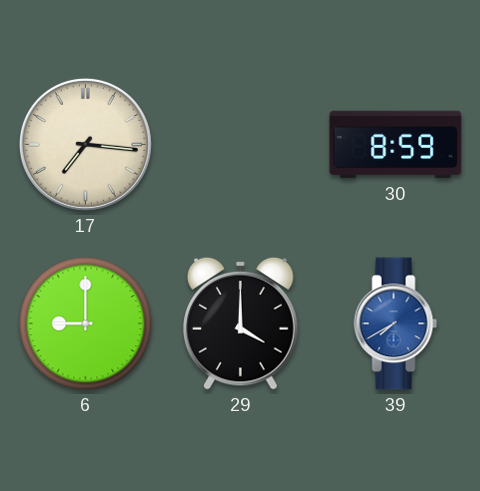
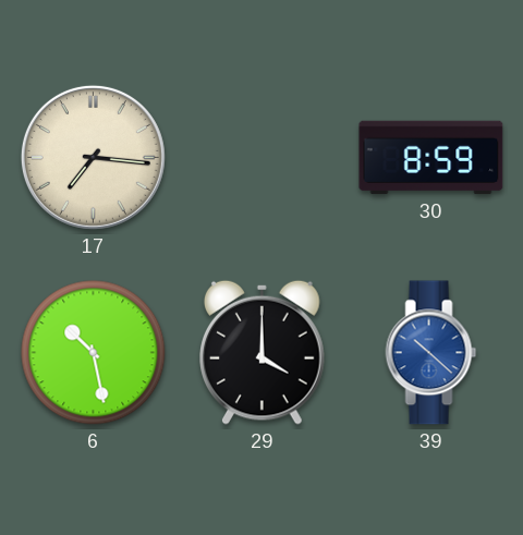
6: 9:00 -> 10:28
39: 7:40 -> 10:22
